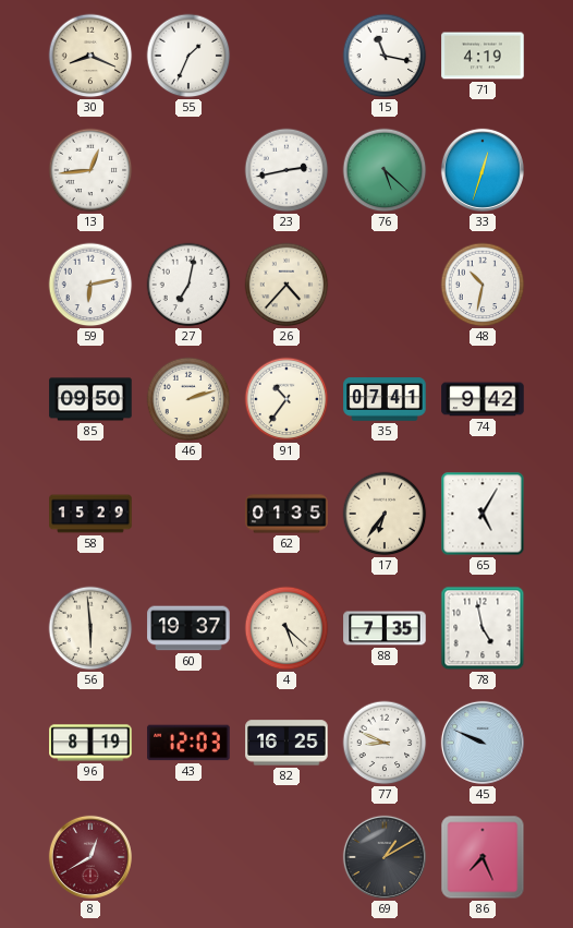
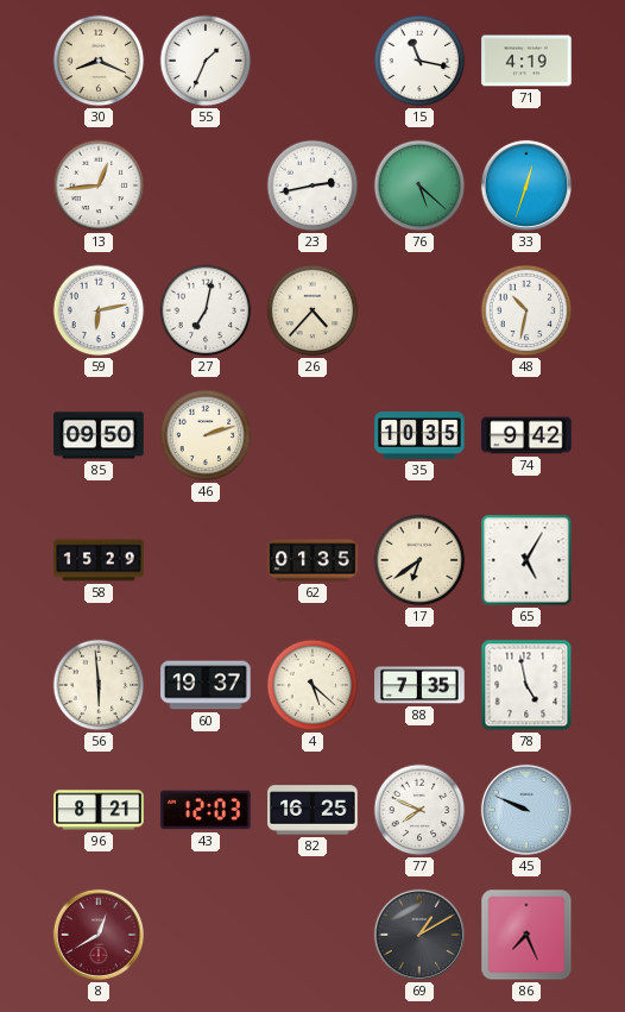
91: 10:36 -> none
35: 07:41 -> 10:35
17: 6:36 -> 6:39
96: 8:19 -> 8:21
77: 8:49 -> 7:49
